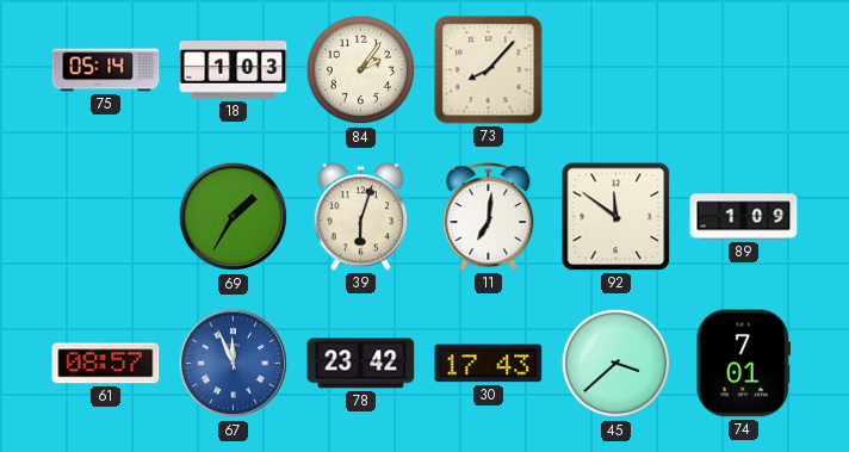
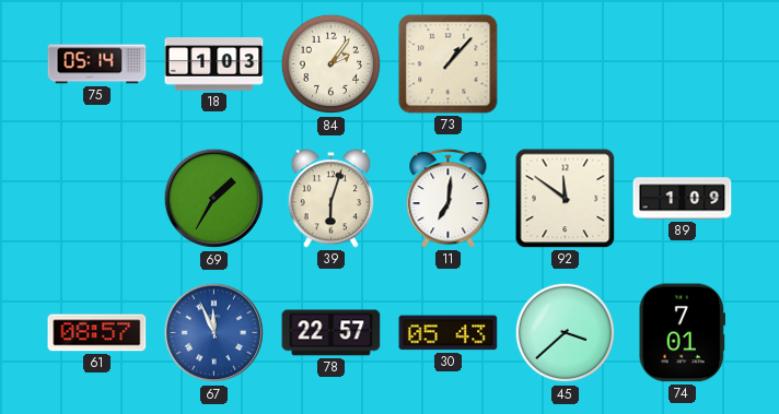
73: 8:07 -> 1:07
78: 23:42 -> 22:57
30: 17:43 -> 05:43
